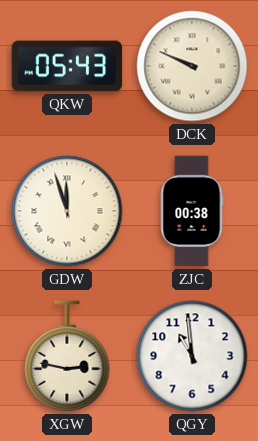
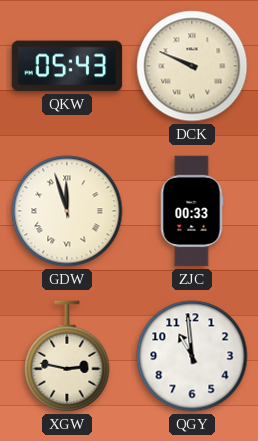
ZJC: 00:38 -> 00:33
